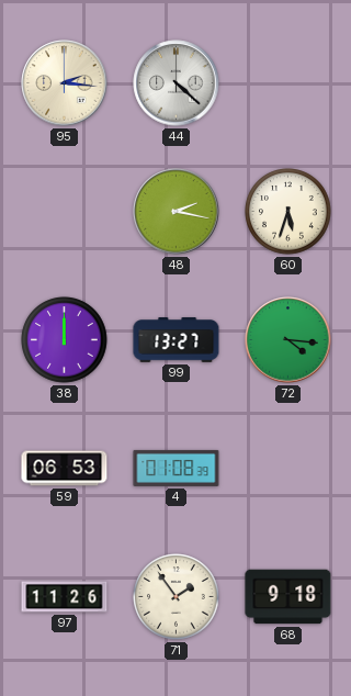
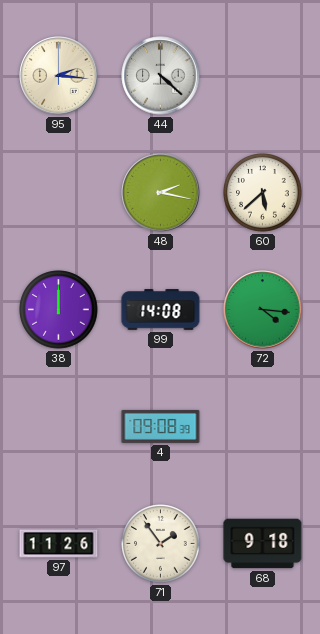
60: 5:33 -> 5:38
99: 13:27 -> 14:08
59: 06:53 -> none
4: 01:08 -> 09:08
